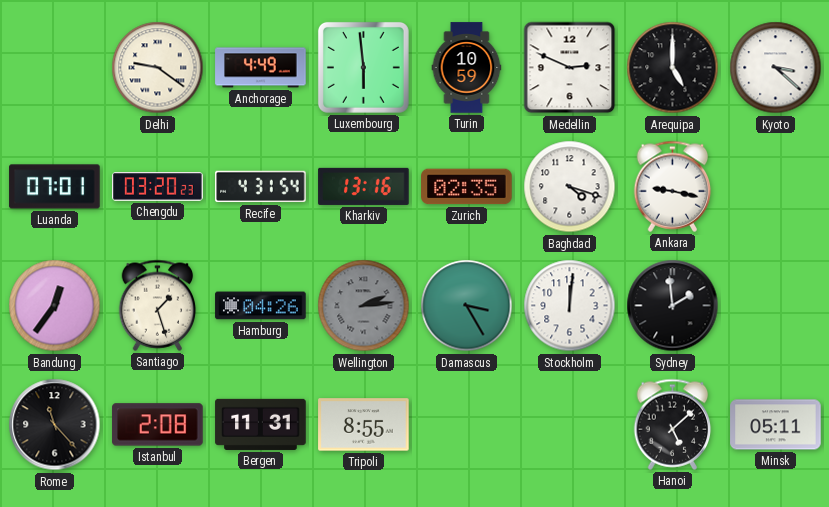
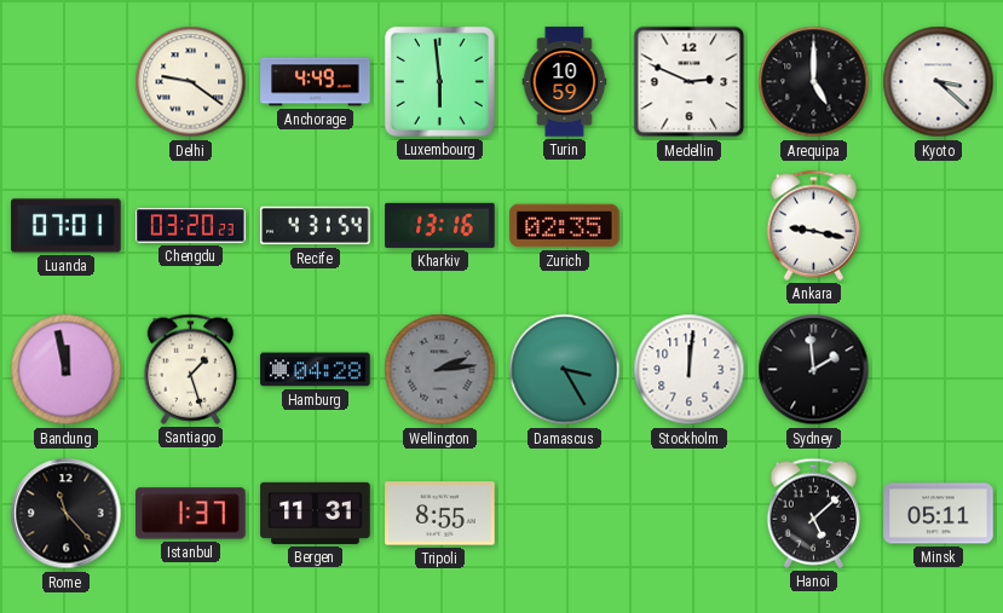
Baghdad: 4:18 -> none
Bandung: 12:36 -> 11:58
Hamburg: 04:26 -> 04:28
Istanbul: 2:08 -> 1:37
